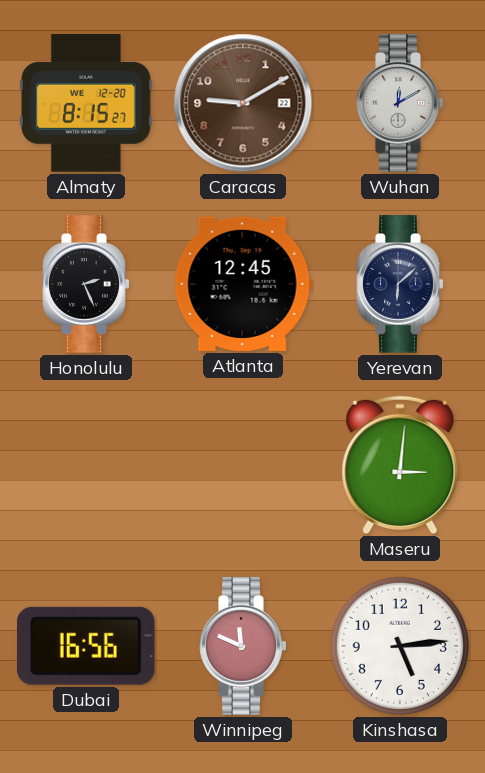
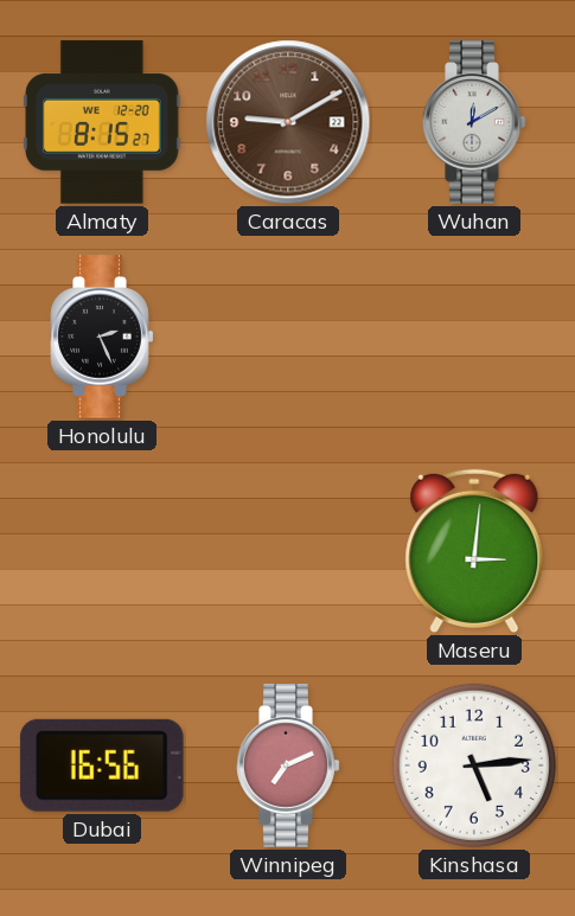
Atlanta: 12:45 -> none
Yerevan: 6:08 -> none
Winnipeg: 11:49 -> 7:11
